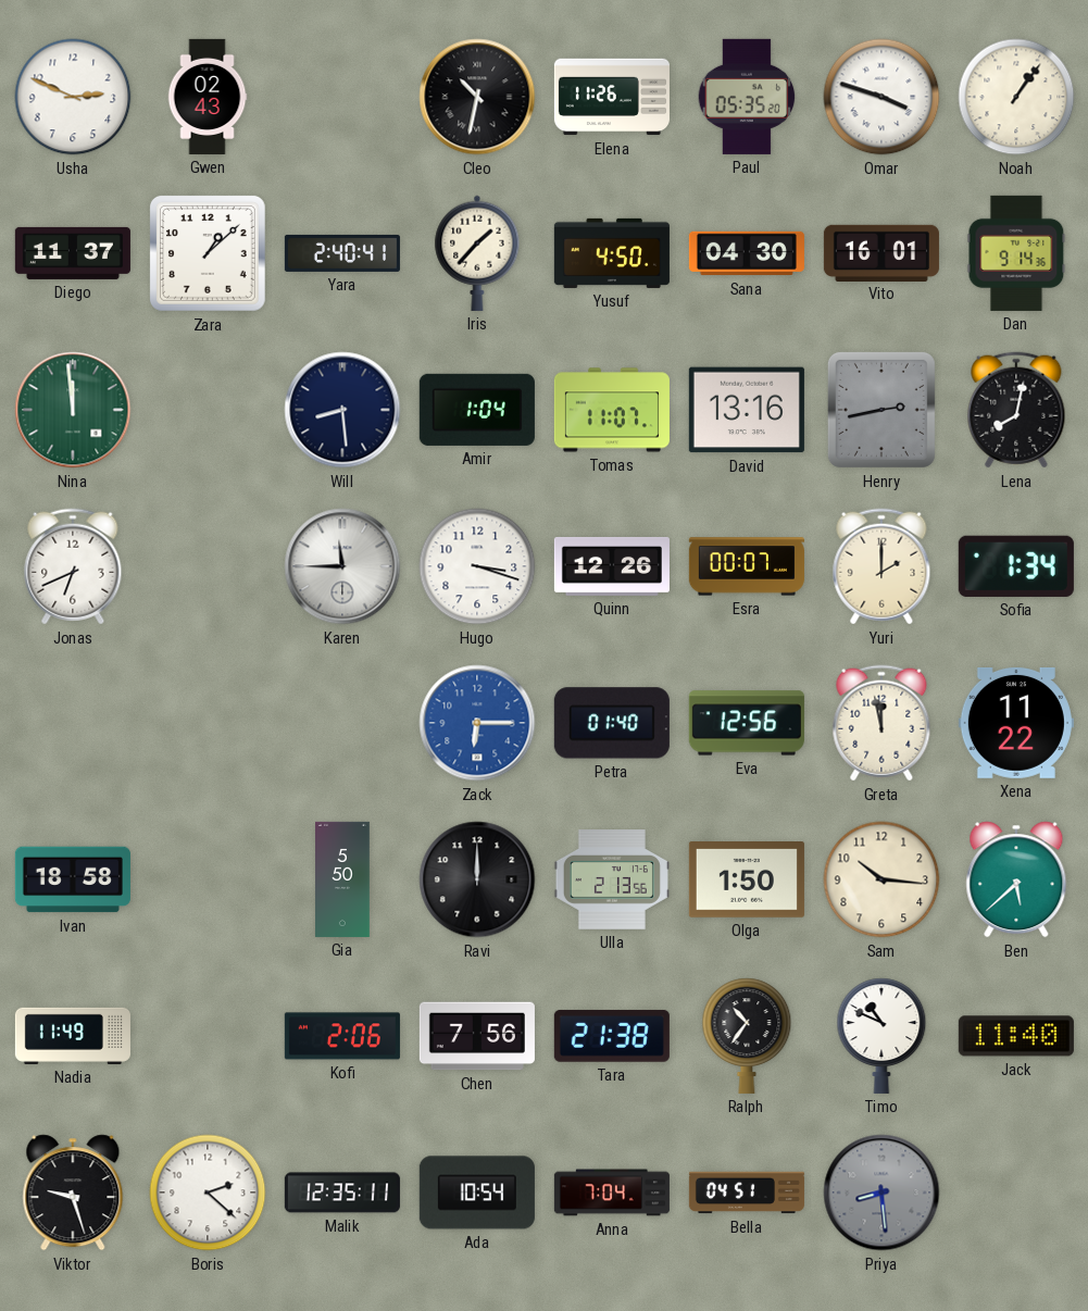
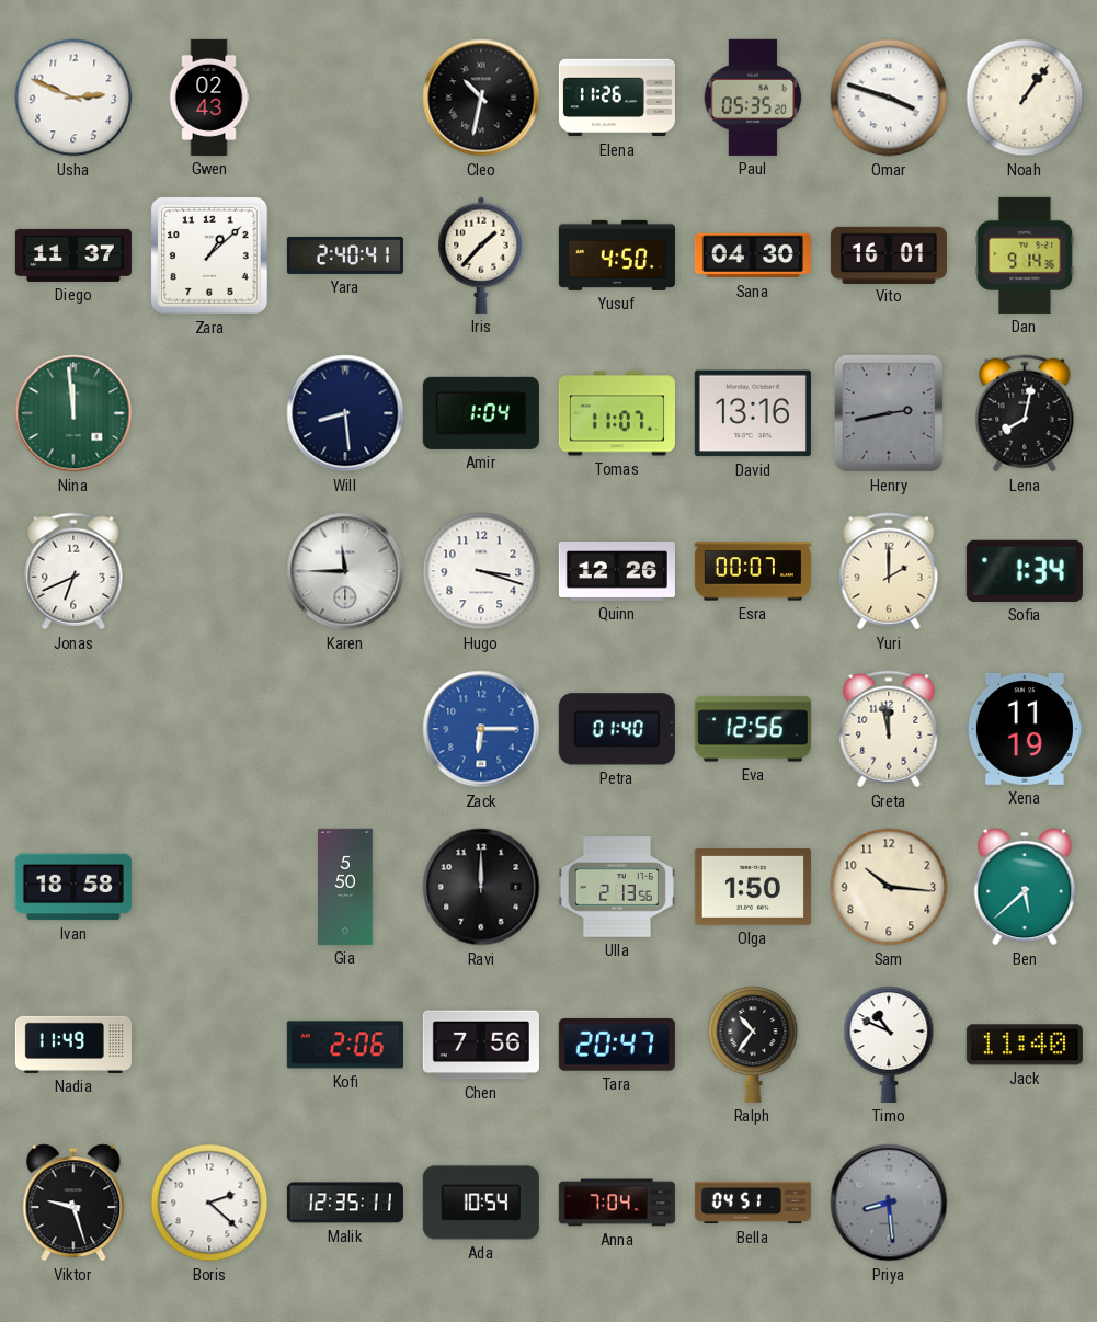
Xena: 11:22 -> 11:19
Tara: 21:38 -> 20:47
